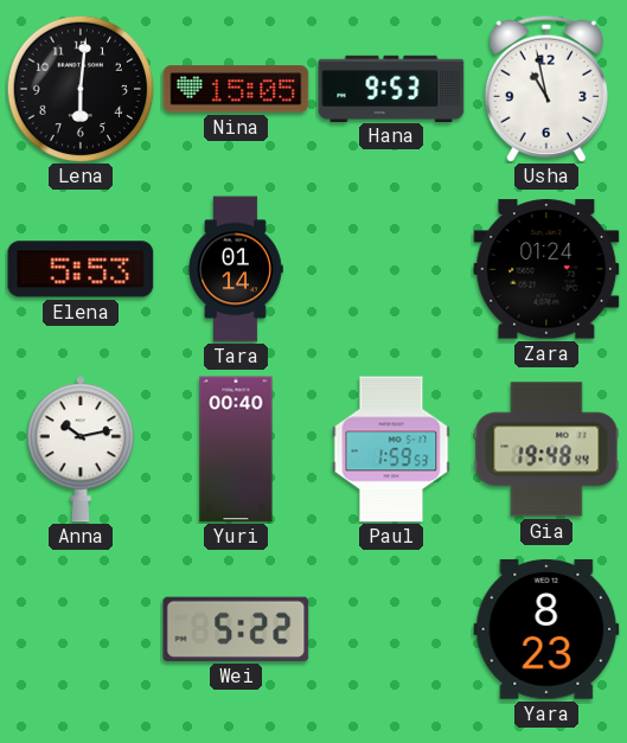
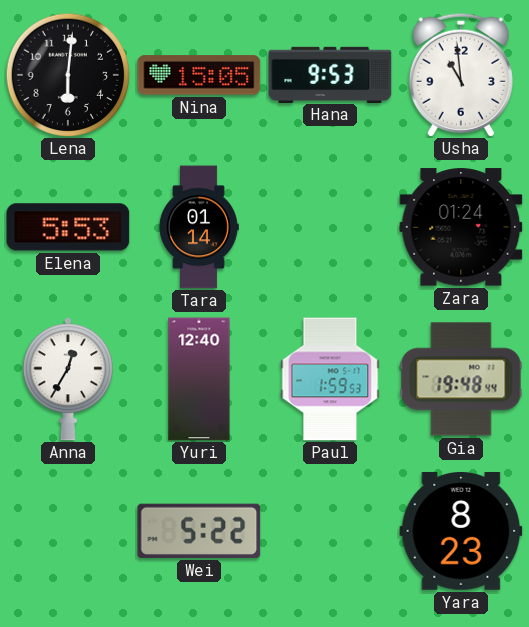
Usha: 10:58 -> 10:59
Anna: 10:13 -> 12:35
Yuri: 00:40 -> 12:40
